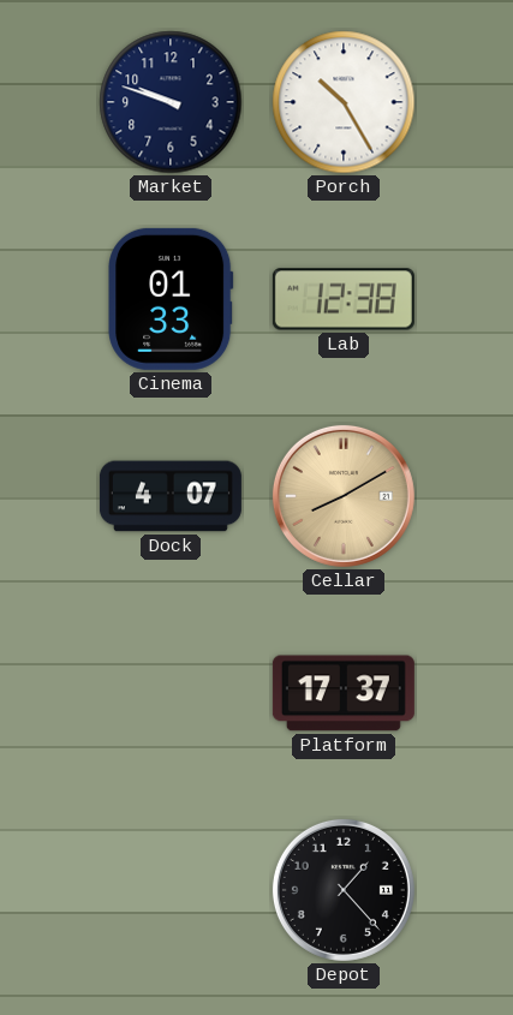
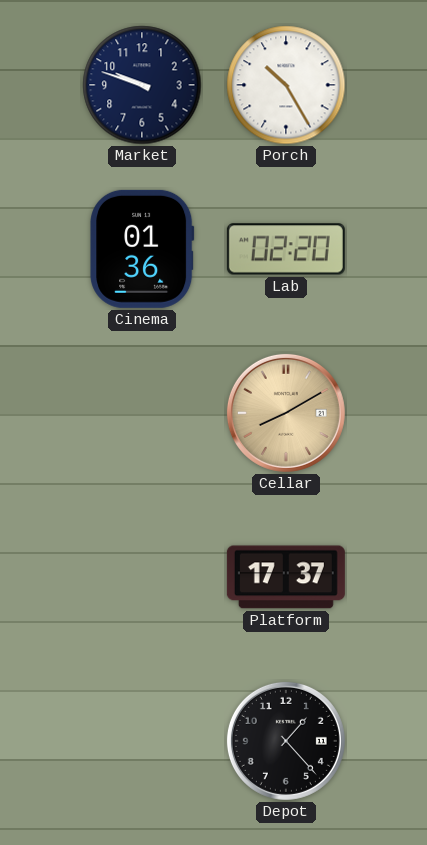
Cinema: 01:33 -> 01:36
Lab: 12:38 -> 02:20
Dock: 4:07 -> none
